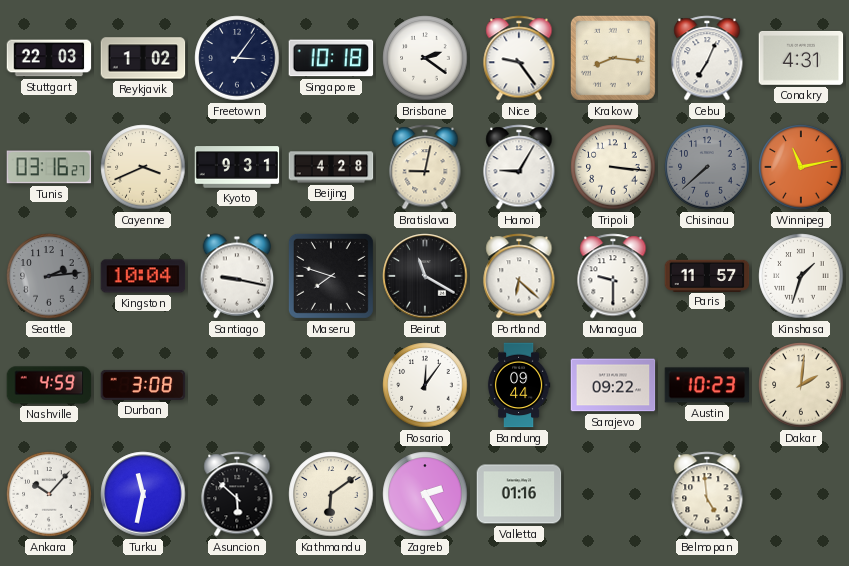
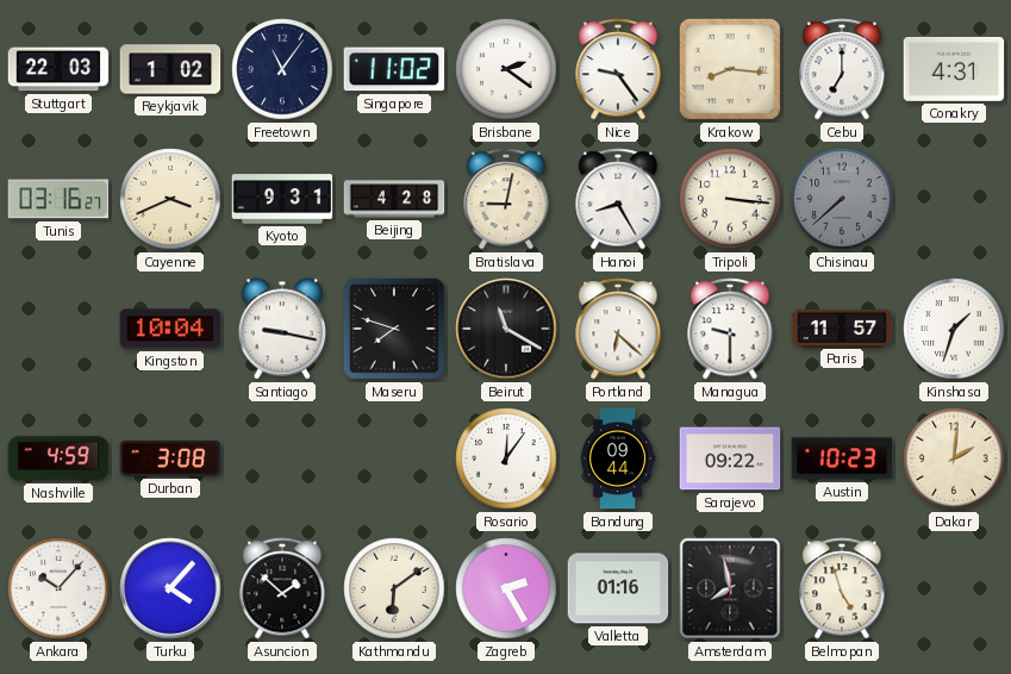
Freetown: 3:06 -> 11:06
Singapore: 10:18 -> 11:02
Cebu: 7:04 -> 7:00
Hanoi: 9:05 -> 8:25
Winnipeg: 11:13 -> none
Seattle: 2:14 -> none
Turku: 11:32 -> 4:07
Asuncion: 5:52 -> 1:52
Amsterdam: none -> 7:58
Belmopan: 4:59 -> 4:57
